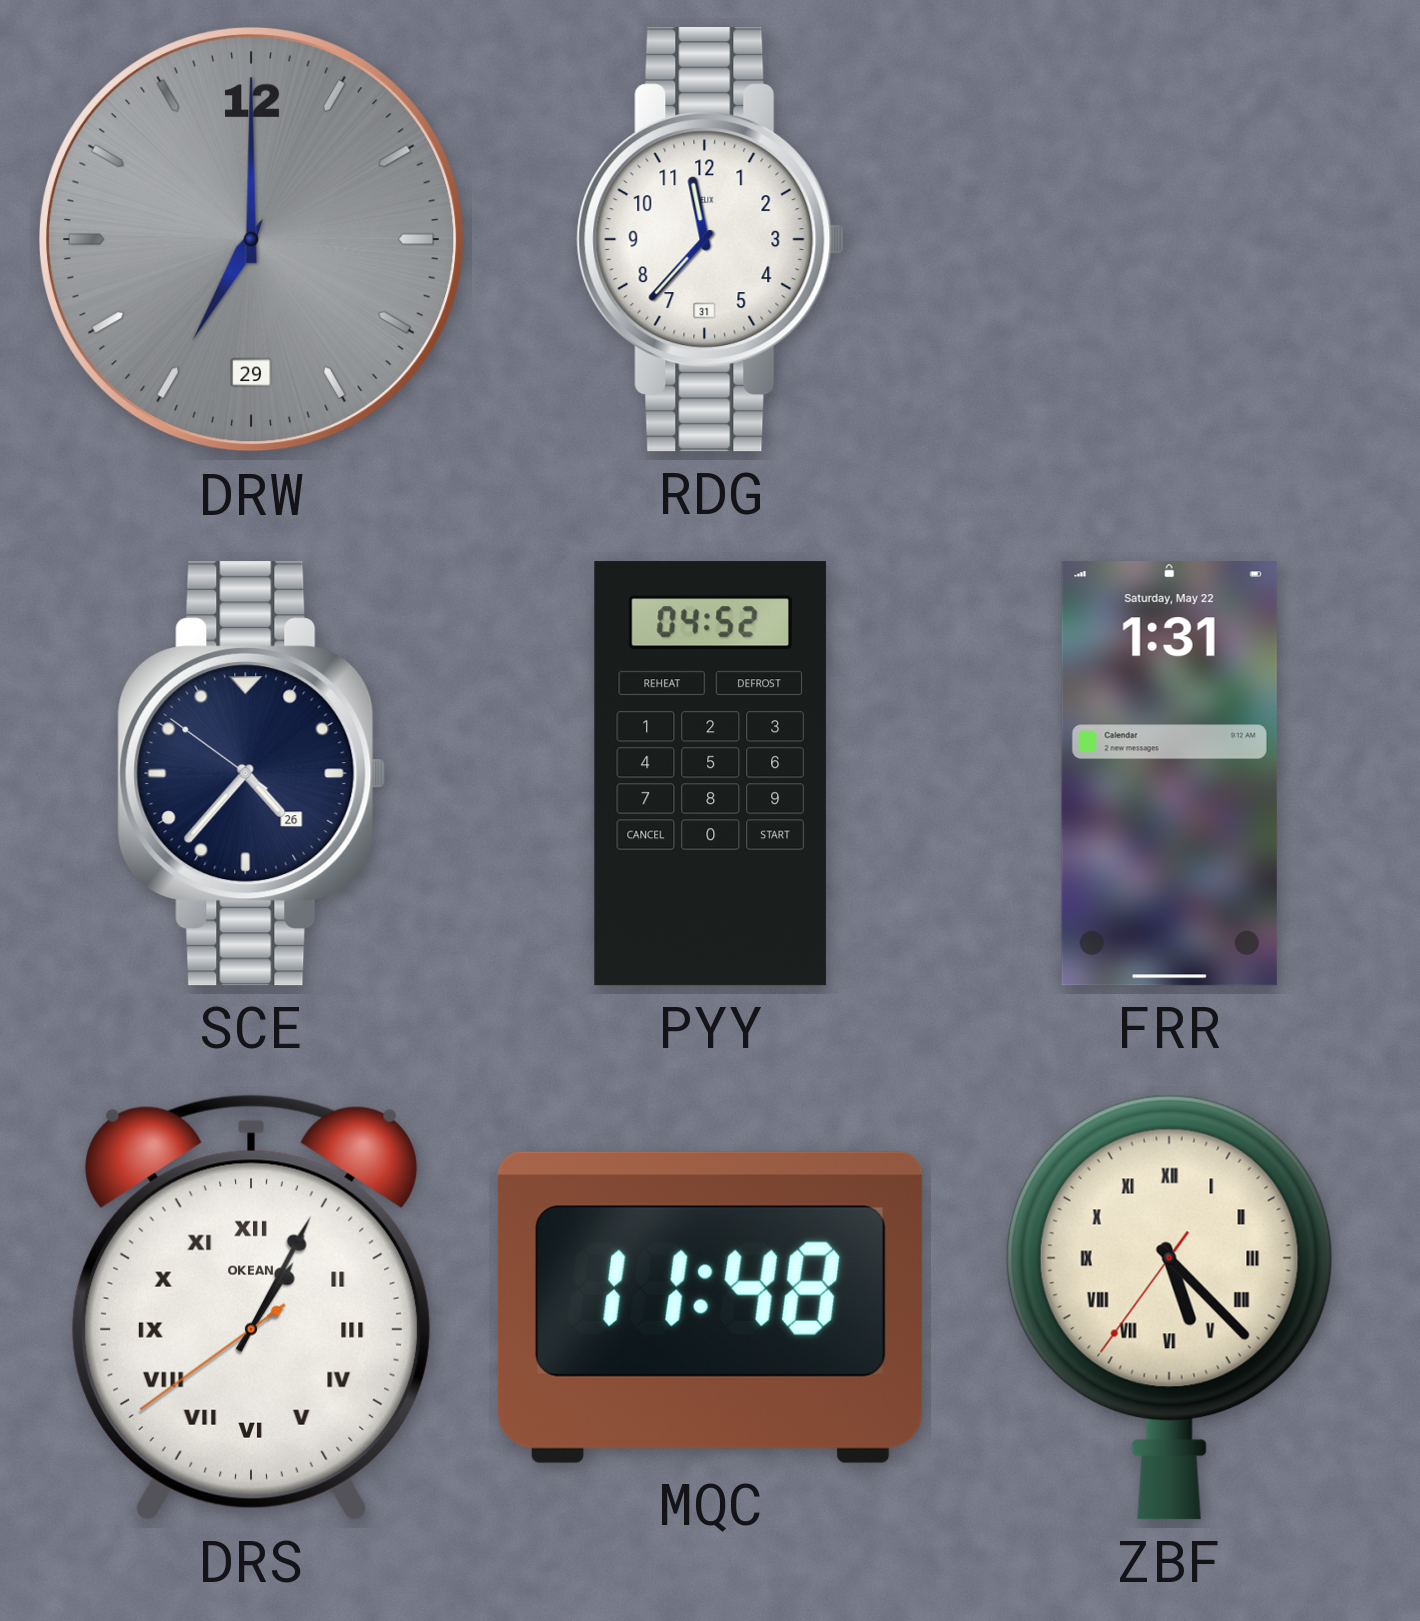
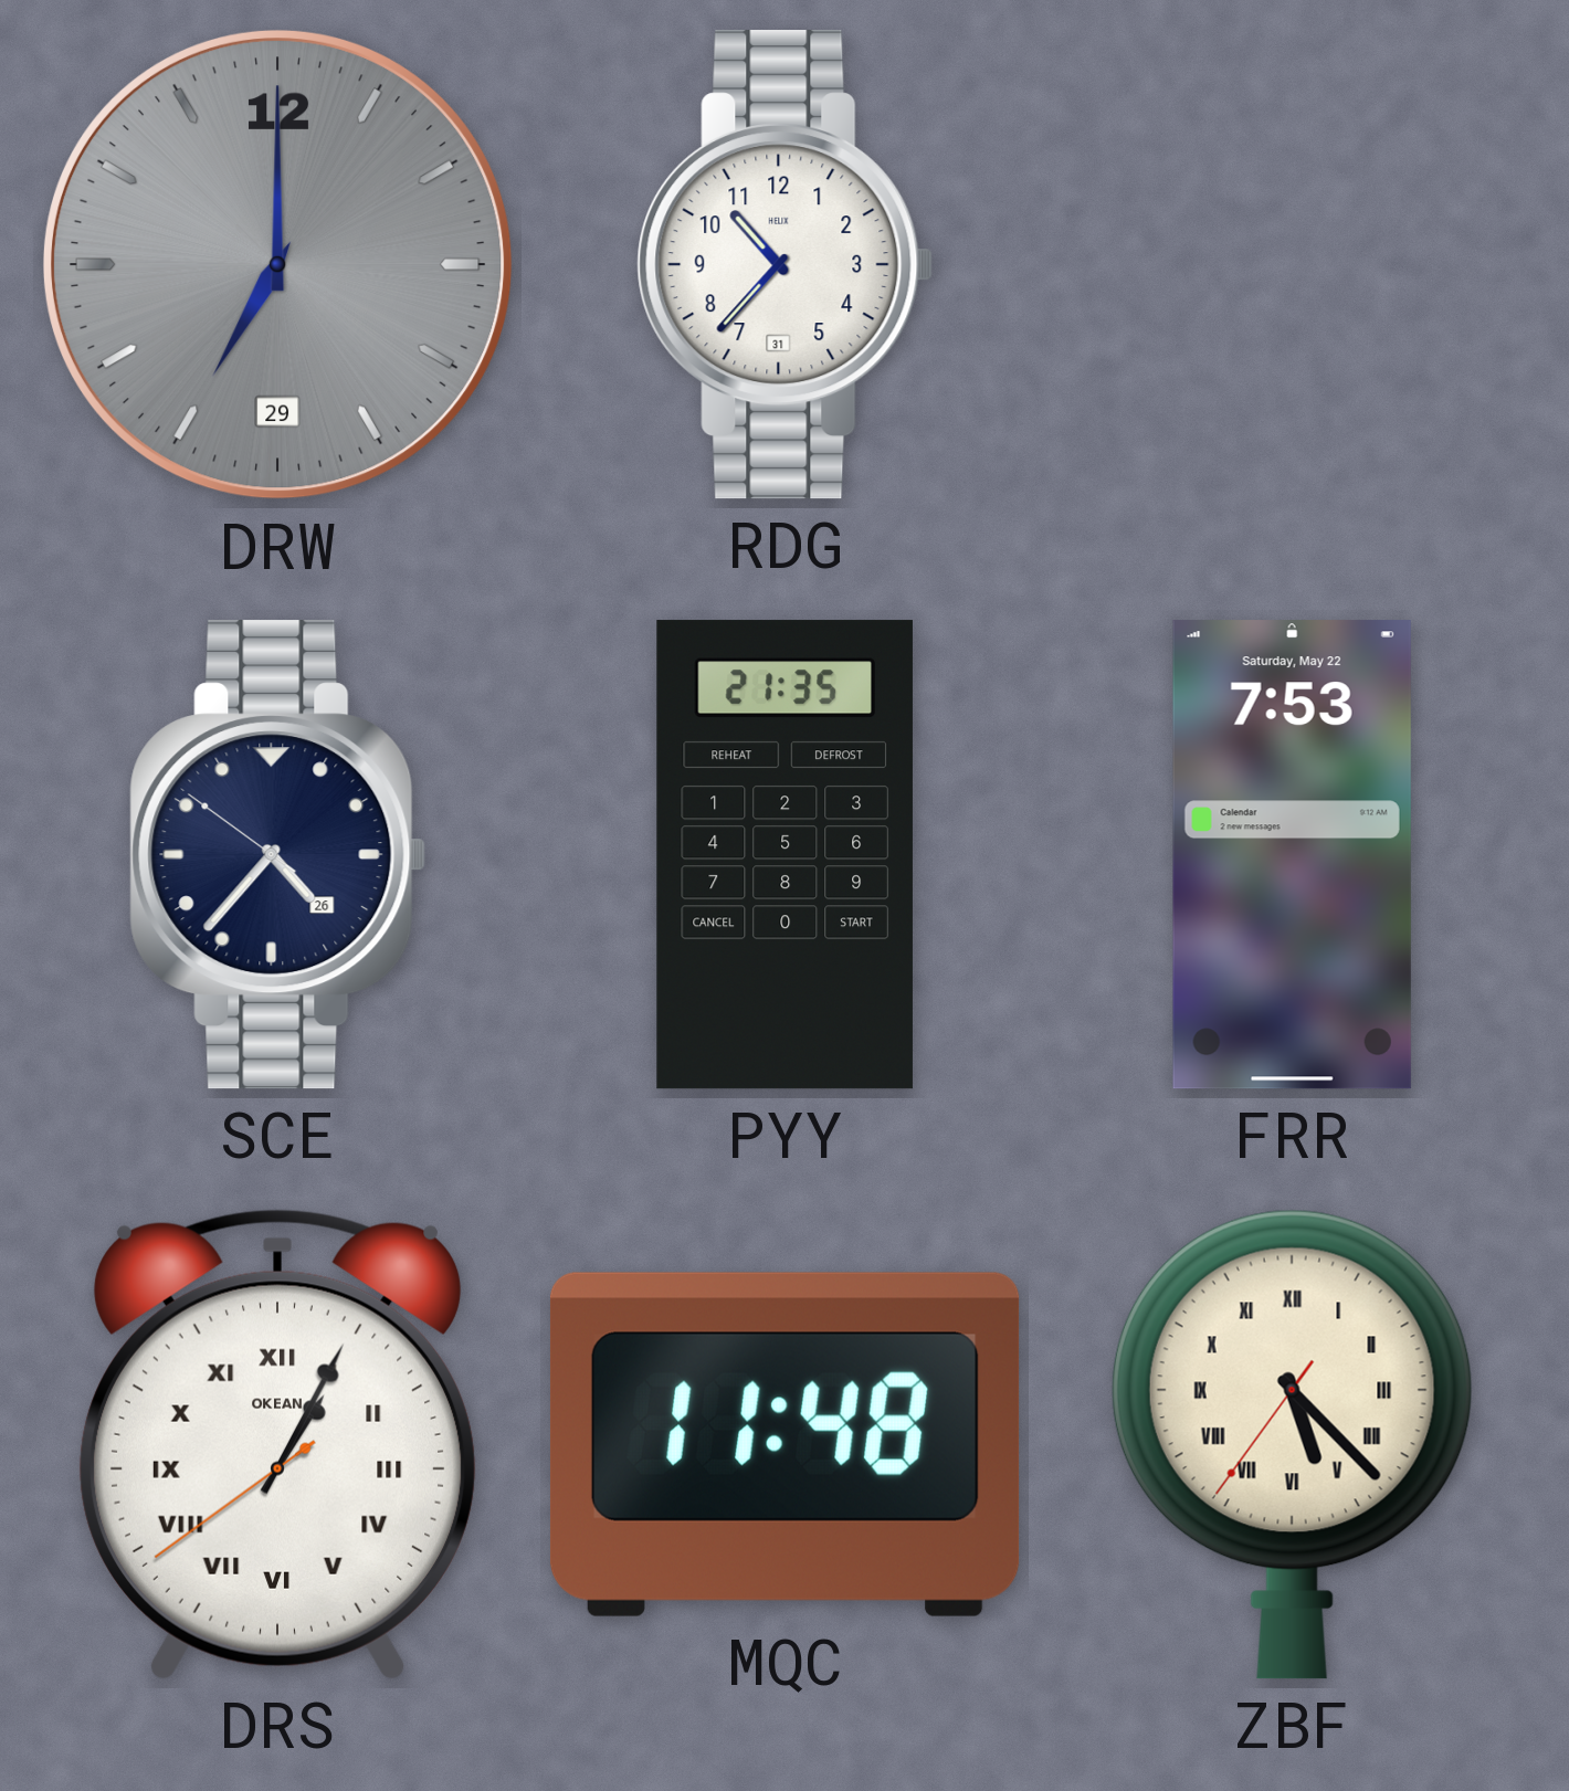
RDG: 11:37 -> 10:37
PYY: 04:52 -> 21:35
FRR: 1:31 -> 7:53
